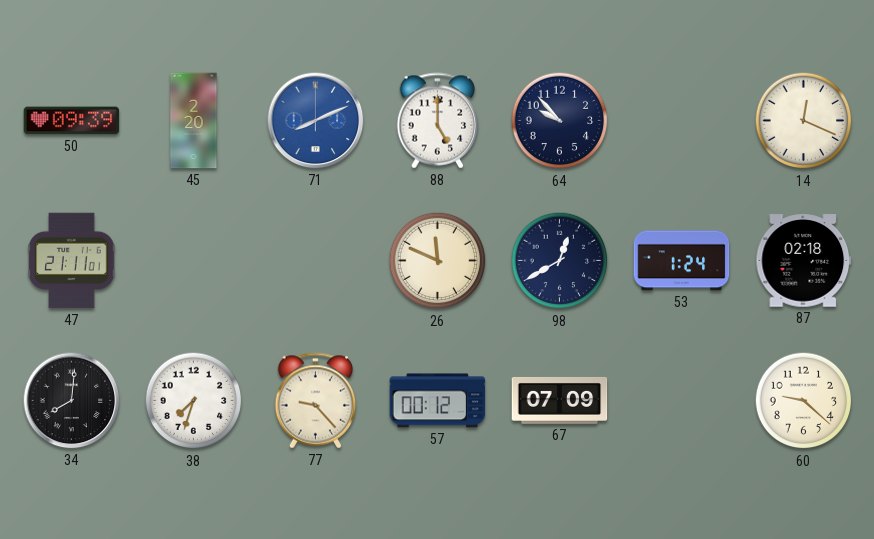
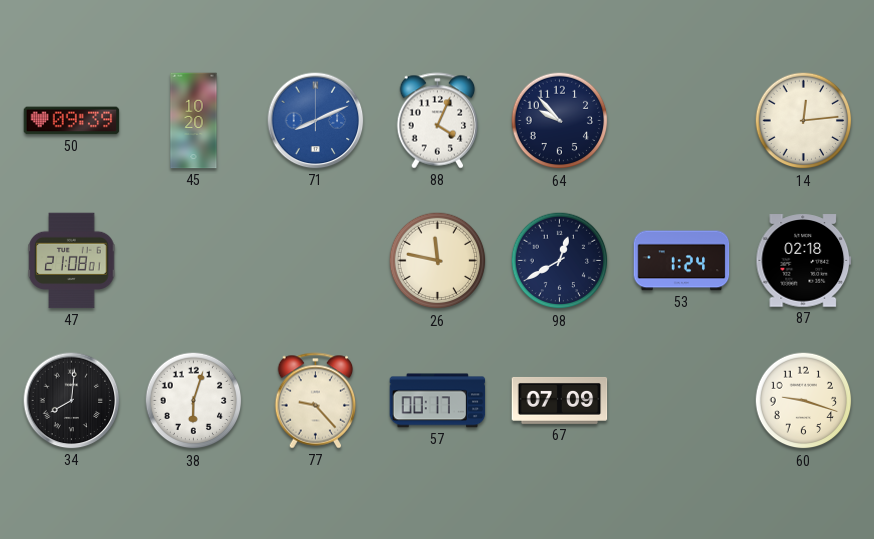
45: 2:20 -> 10:20
88: 5:00 -> 4:04
14: 12:19 -> 12:14
47: 21:11 -> 21:08
26: 11:49 -> 11:47
38: 7:33 -> 6:03
57: 00:12 -> 00:17
60: 9:22 -> 9:18
